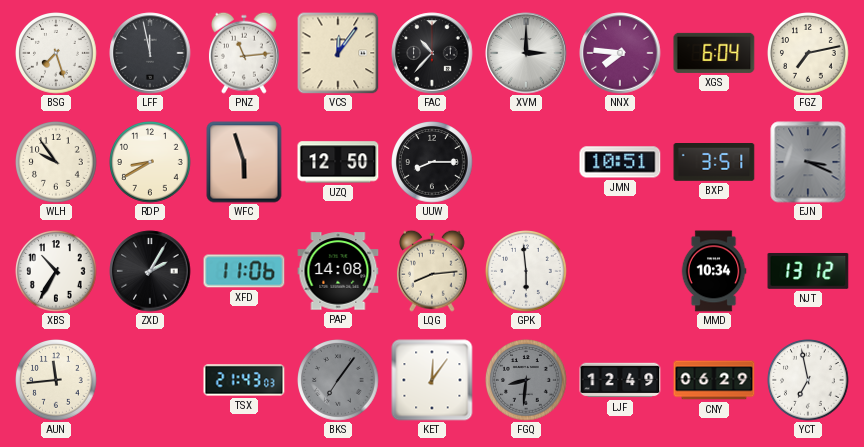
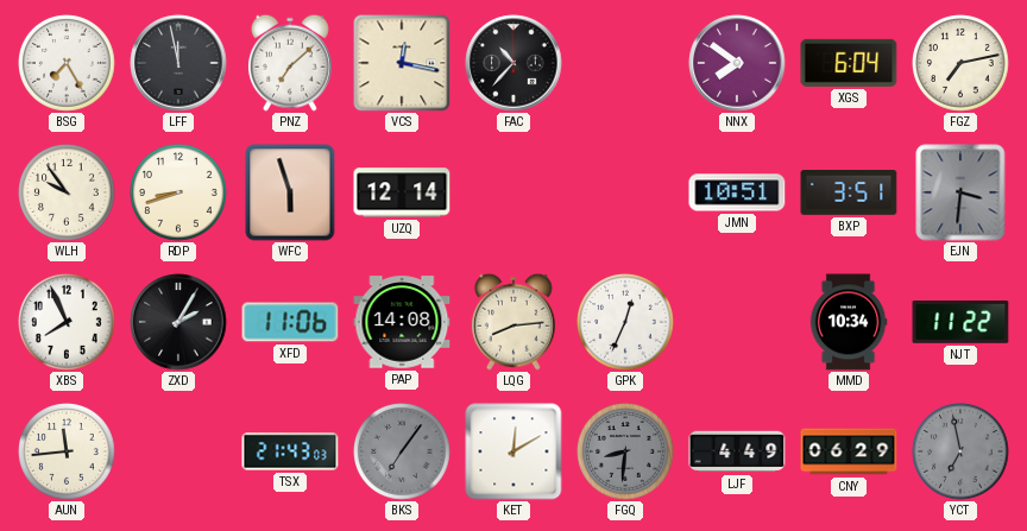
BSG: 7:27 -> 7:25
PNZ: 11:14 -> 7:08
VCS: 12:06 -> 12:17
XVM: 3:00 -> none
NNX: 7:46 -> 7:51
RDP: 8:40 -> 8:42
UZQ: 12:50 -> 12:14
UUW: 8:15 -> none
EJN: 3:19 -> 3:31
XBS: 10:35 -> 7:56
GPK: 5:59 -> 12:34
NJT: 13:12 -> 11:22
KET: 12:06 -> 12:10
LJF: 12:49 -> 4:49
YCT dial: white -> grey
